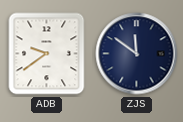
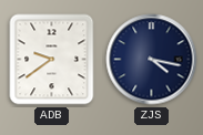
ZJS: 11:51 -> 4:17
